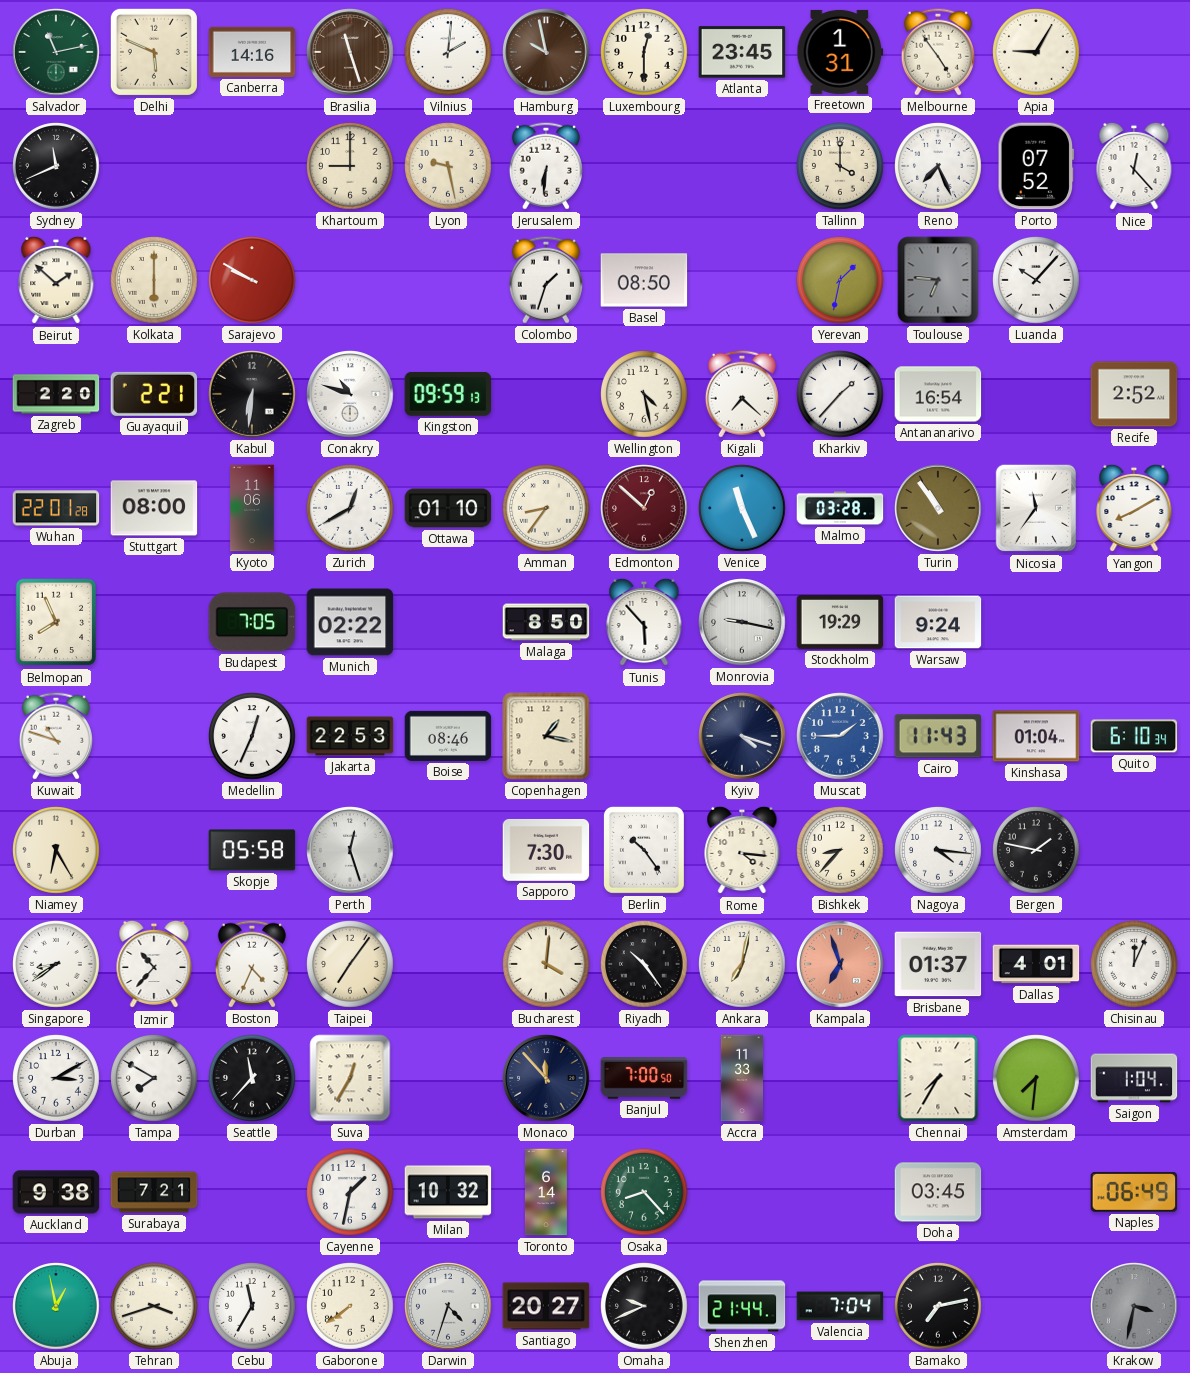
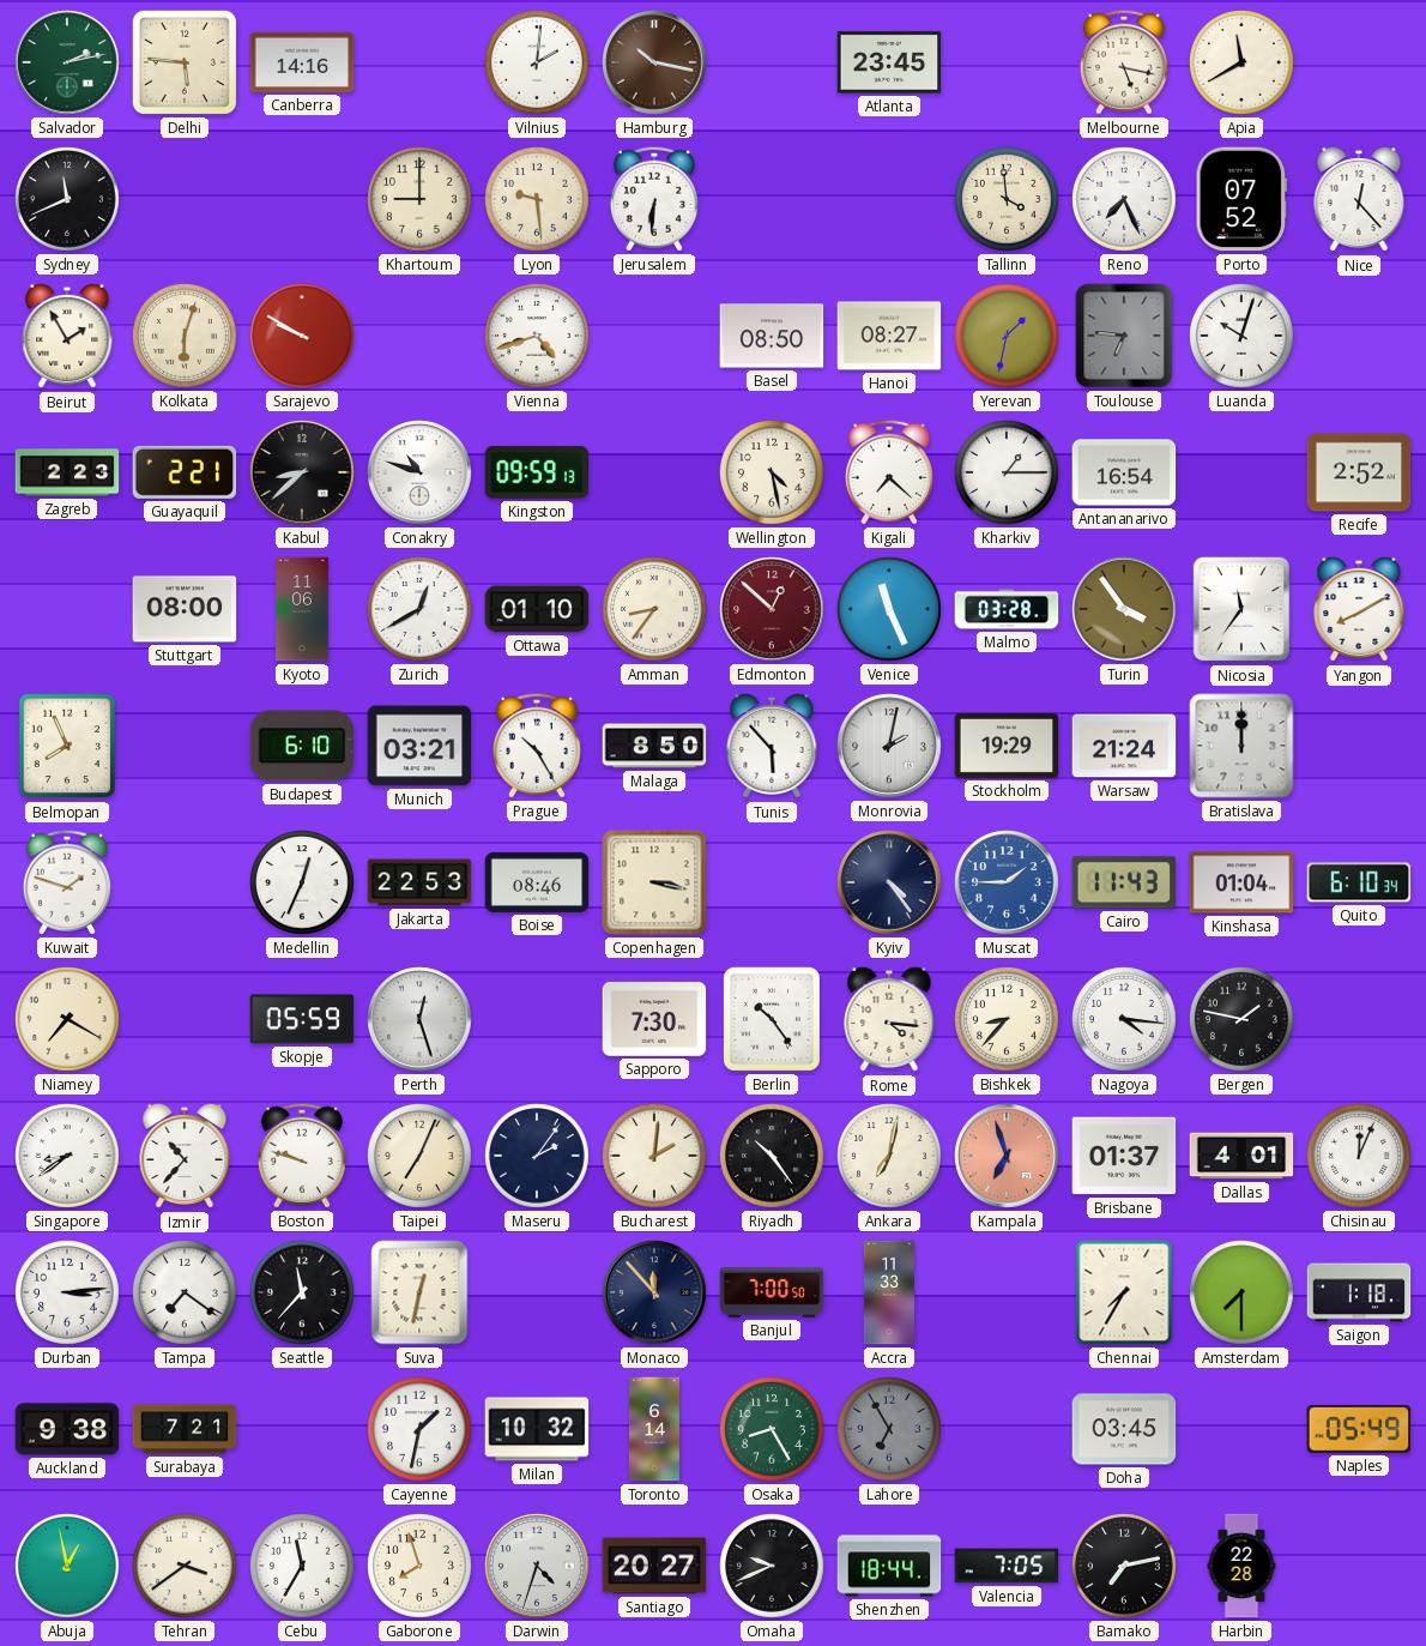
Salvador: 11:13 -> 2:13
Delhi: 5:49 -> 5:46
Brasilia: 11:27 -> none
Hamburg: 9:58 -> 10:17
Luxembourg: 12:30 -> none
Freetown: 1:31 -> none
Melbourne: 4:54 -> 5:17
Apia: 9:05 -> 11:40
Lyon: 9:28 -> 9:29
Tallinn: 4:00 -> 3:59
Beirut: 1:52 -> 1:55
Kolkata: 6:00 -> 6:03
Vienna: none -> 4:42
Colombo: 1:33 -> none
Hanoi: none -> 08:27
Luanda: 10:07 -> 10:03
Zagreb: 2:20 -> 2:23
Kabul: 6:31 -> 8:38
Kharkiv: 1:37 -> 1:15
Wuhan: 22:01 -> none
Turin: 10:54 -> 3:54
Budapest: 7:05 -> 6:10
Munich: 02:22 -> 03:21
Prague: none -> 10:25
Monrovia: 9:17 -> 2:02
Warsaw: 9:24 -> 21:24
Bratislava: none -> 12:00
Kuwait: 10:48 -> 1:48
Copenhagen: 1:17 -> 3:17
Kyiv: 4:18 -> 4:24
Niamey: 6:25 -> 7:20
Skopje: 05:58 -> 05:59
Boston: 4:34 -> 9:48
Taipei: 7:06 -> 7:04
Maseru: none -> 2:06
Bucharest: 4:01 -> 2:01
Durban: 3:10 -> 3:14
Tampa: 7:50 -> 7:21
Suva: 12:35 -> 12:32
Amsterdam: 7:31 -> 7:30
Saigon: 1:04 -> 1:18
Osaka: 8:23 -> 8:25
Lahore: none -> 6:55
Naples: 06:49 -> 05:49
Tehran: 3:42 -> 3:39
Gaborone: 7:39 -> 7:57
Shenzhen: 21:44 -> 18:44
Valencia: 7:04 -> 7:05
Harbin: none -> 22:28
Krakow: 3:32 -> none
